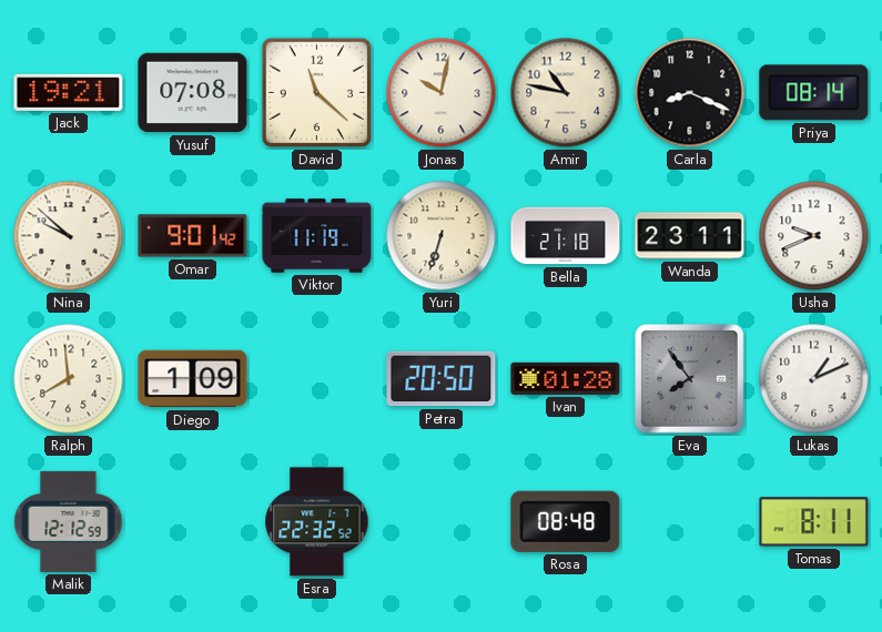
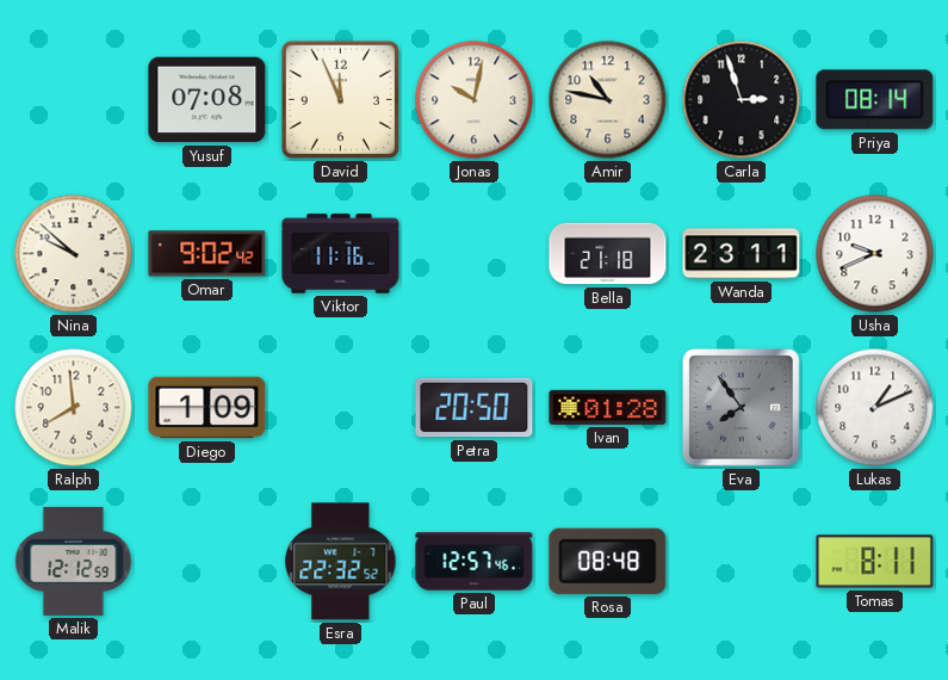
Jack: 19:21 -> none
David: 11:22 -> 11:56
Carla: 8:19 -> 2:57
Omar: 9:01 -> 9:02
Viktor: 11:19 -> 11:16
Yuri: 6:33 -> none
Paul: none -> 12:57
